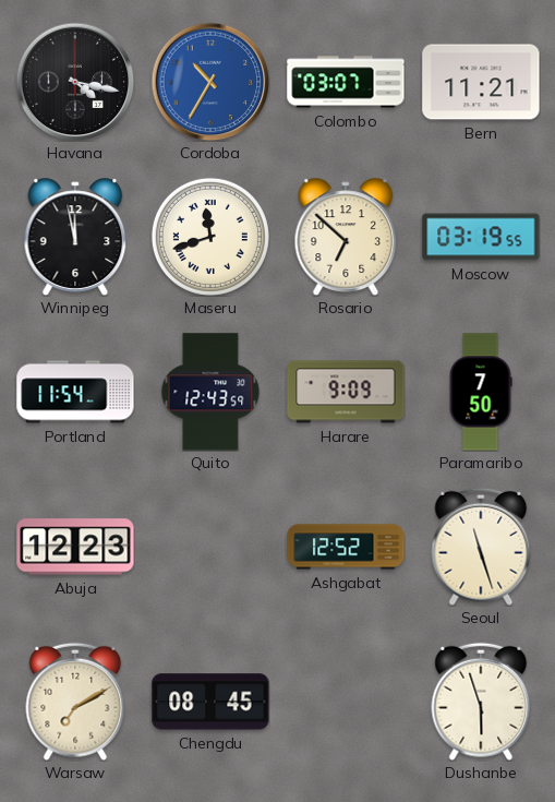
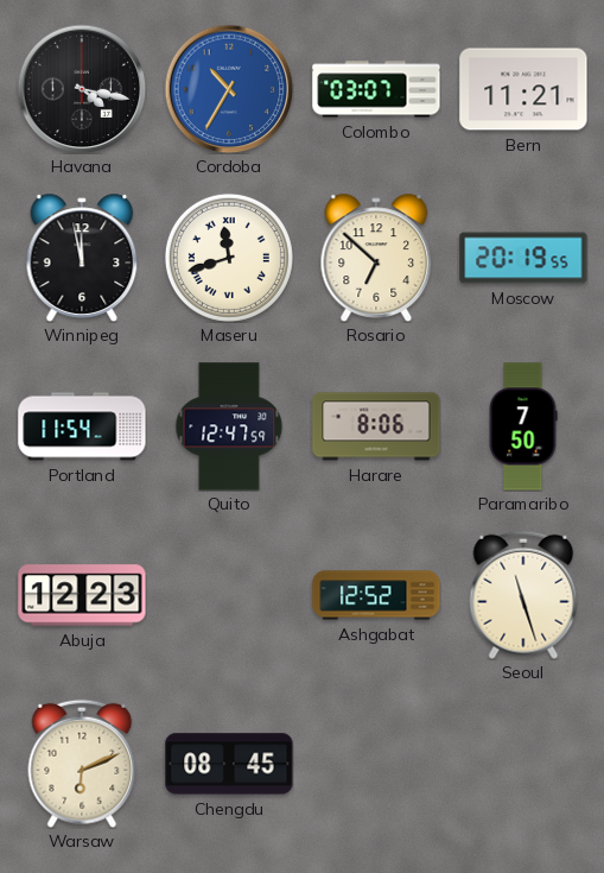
Moscow: 03:19 -> 20:19
Quito: 12:43 -> 12:47
Harare: 9:09 -> 8:06
Warsaw: 7:10 -> 6:11
Dushanbe: 5:57 -> none
